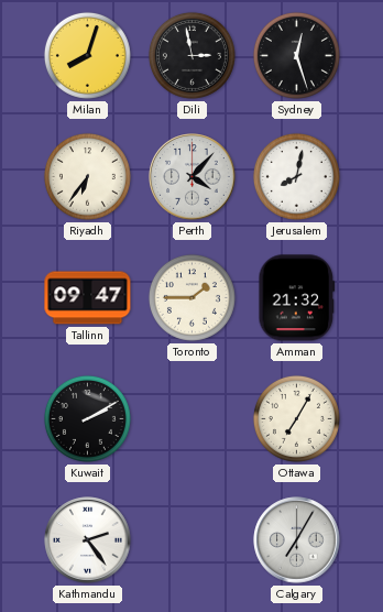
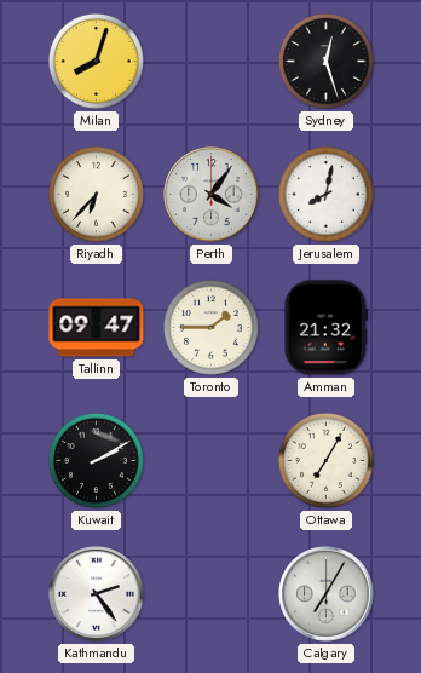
Dili: 2:58 -> none
Riyadh: 6:36 -> 6:37
Perth: 4:07 -> 4:06
